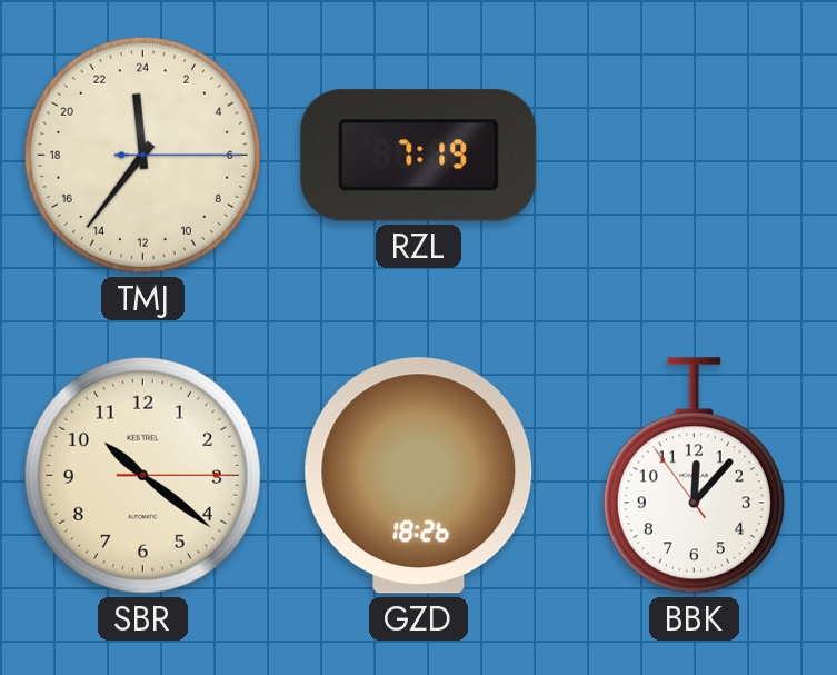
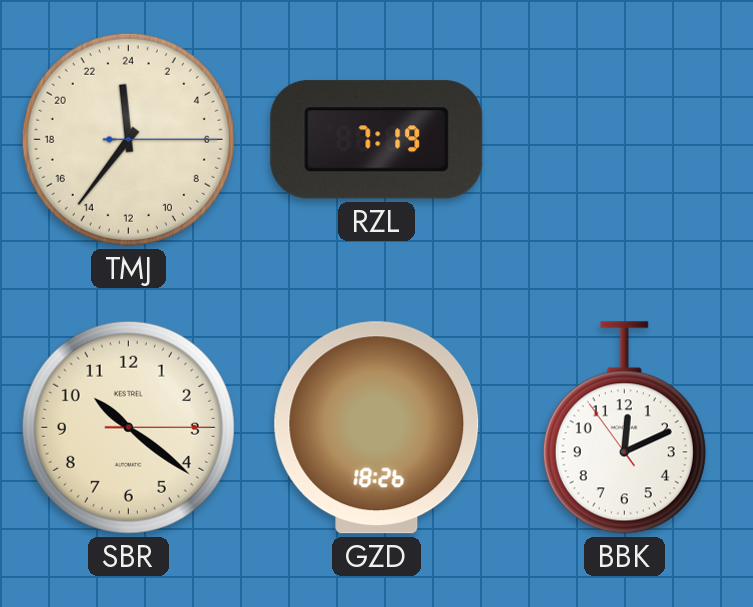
BBK: 12:06 -> 12:10
